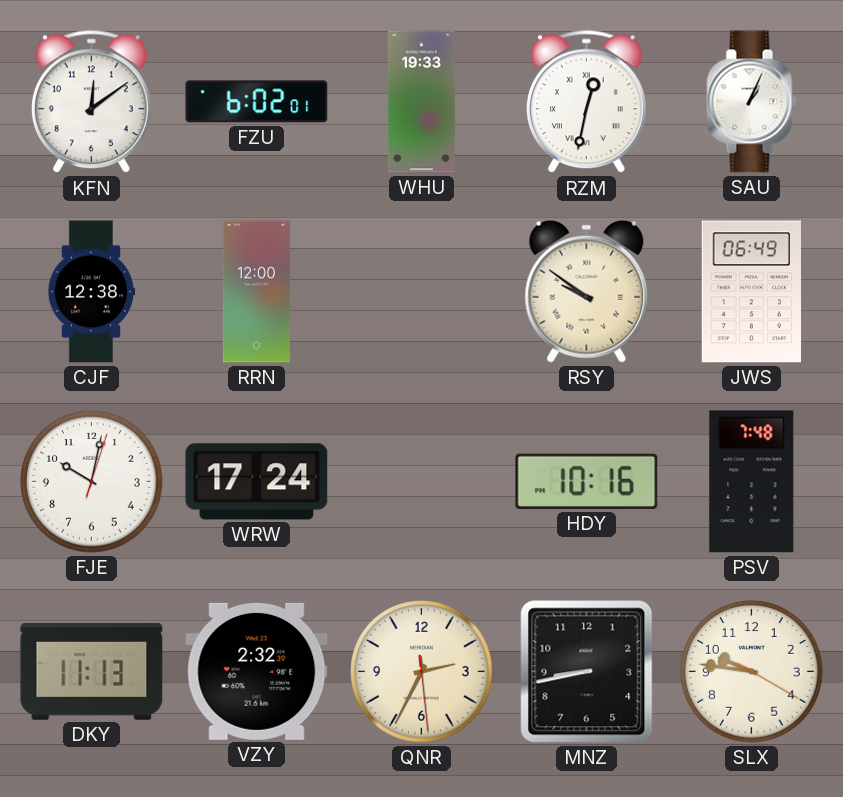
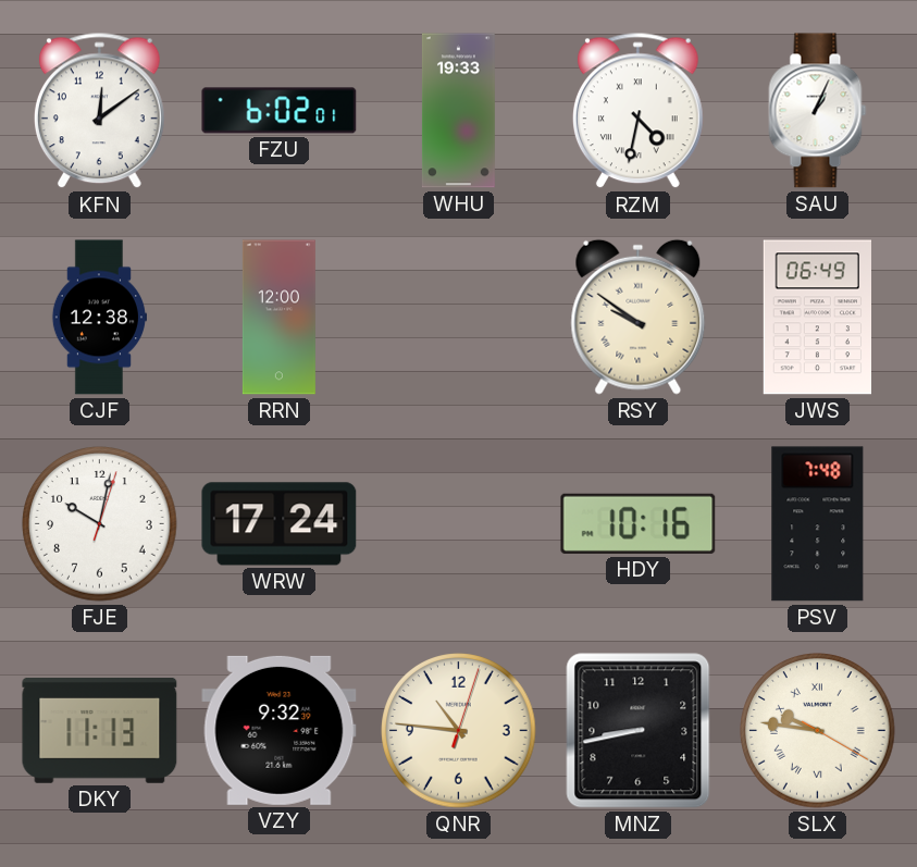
RZM: 12:32 -> 4:32
VZY: 2:32 -> 9:32
QNR: 2:34 -> 10:46
SLX numerals: Arabic -> Roman
